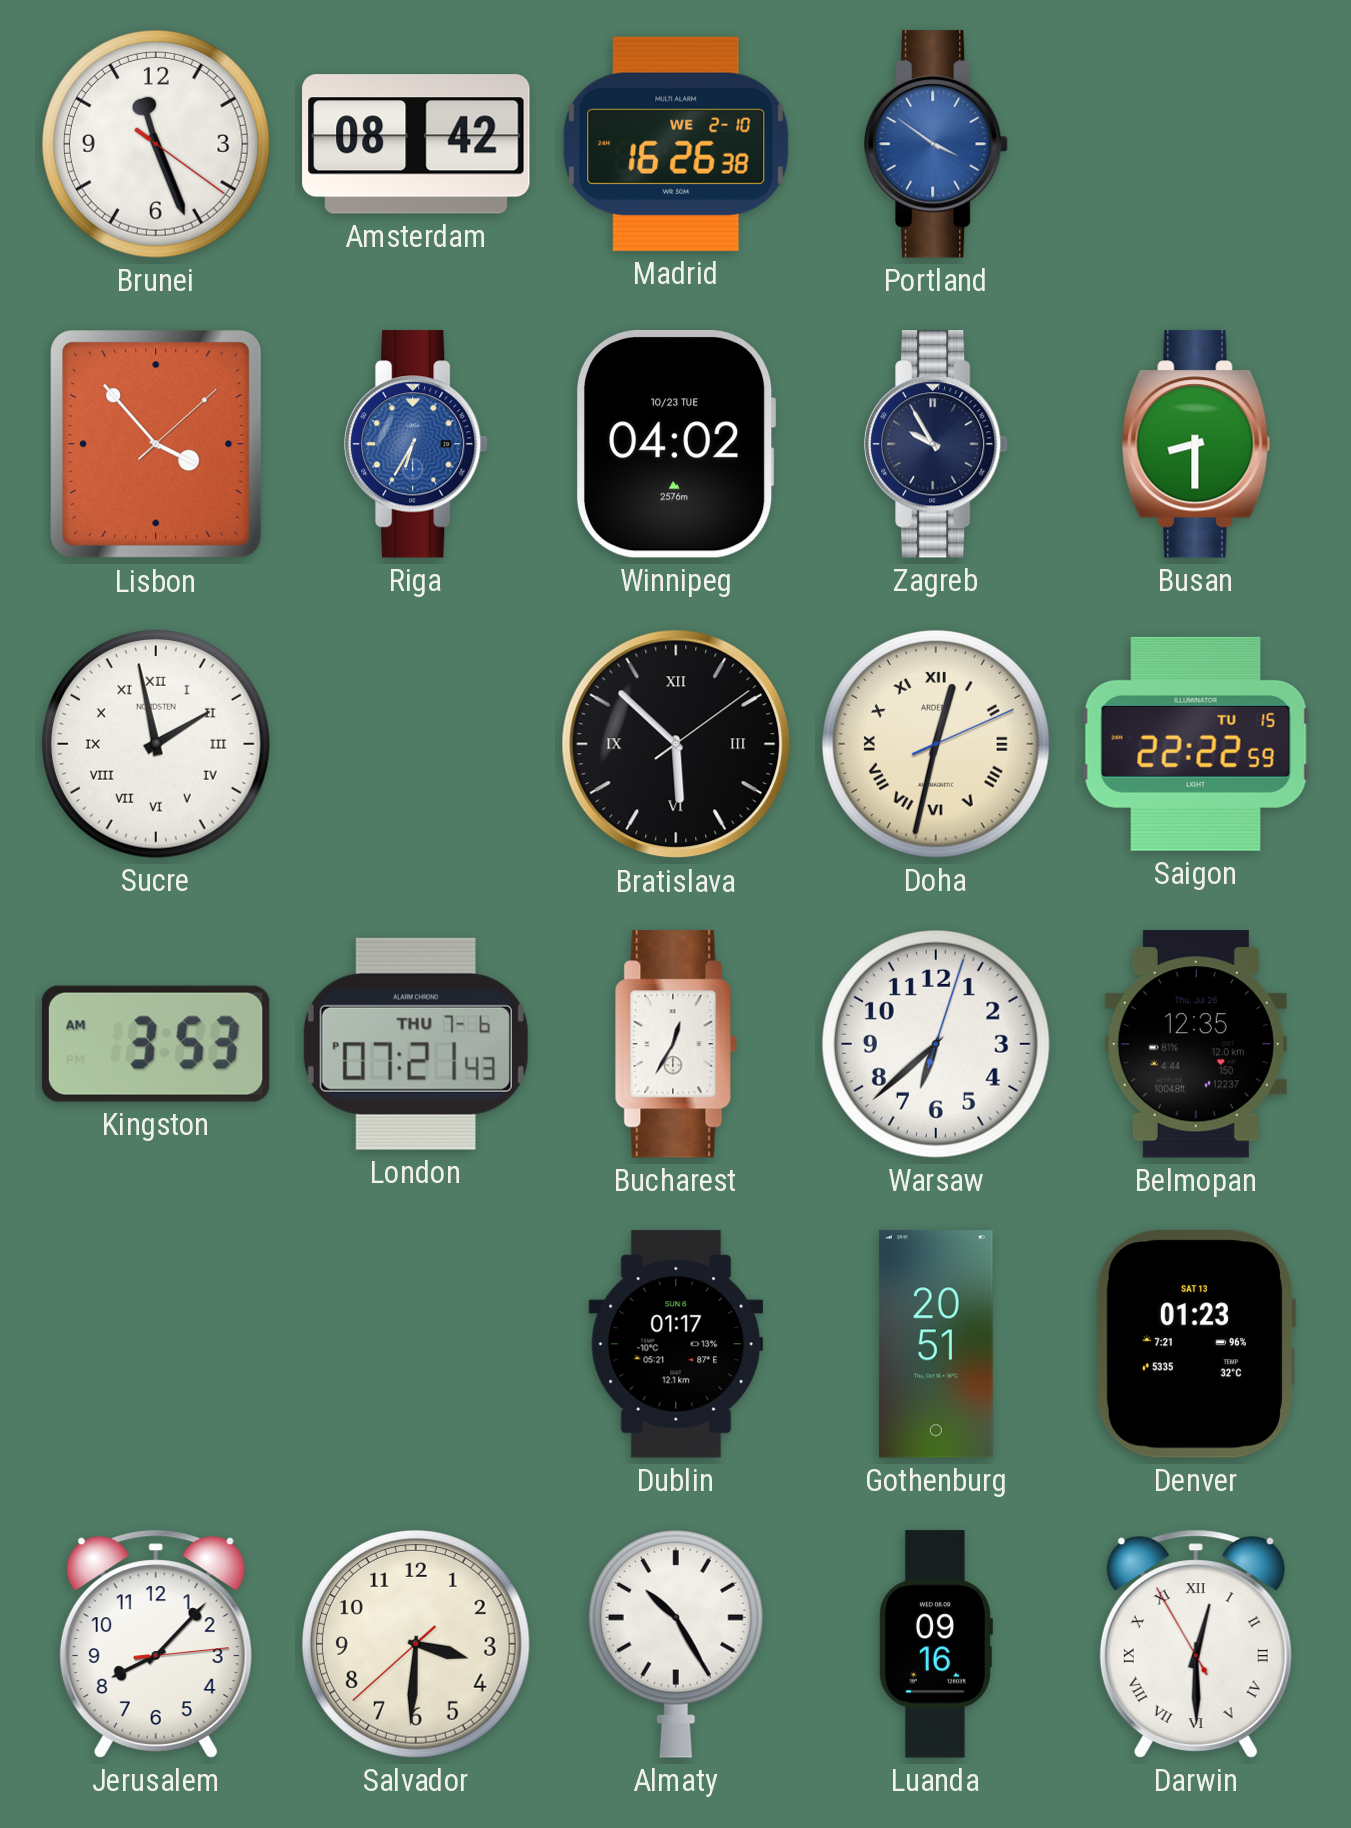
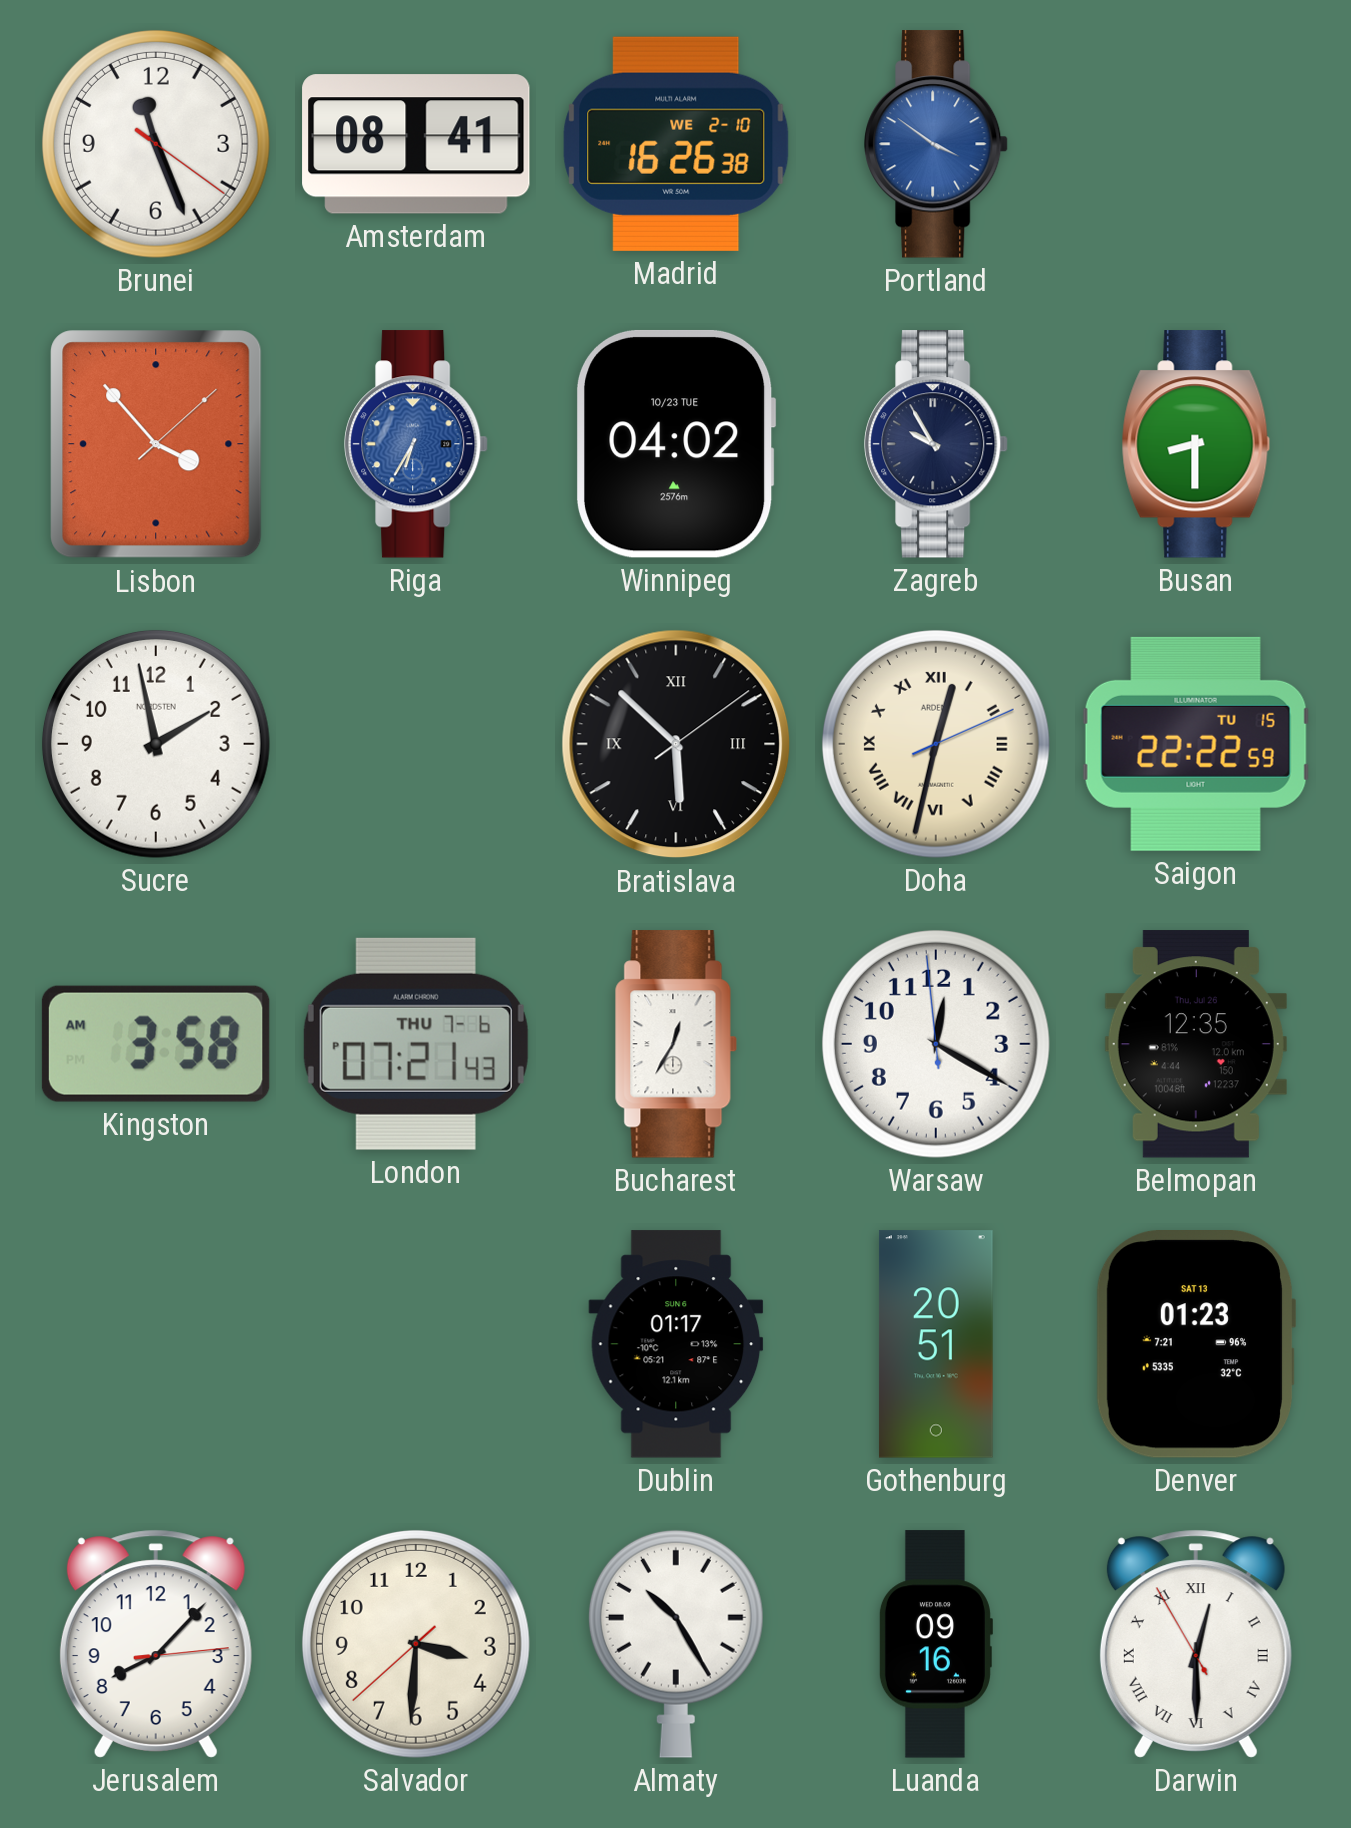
Amsterdam: 08:42 -> 08:41
Sucre numerals: Roman -> Arabic
Kingston: 3:53 -> 3:58
Warsaw: 6:38 -> 12:19
